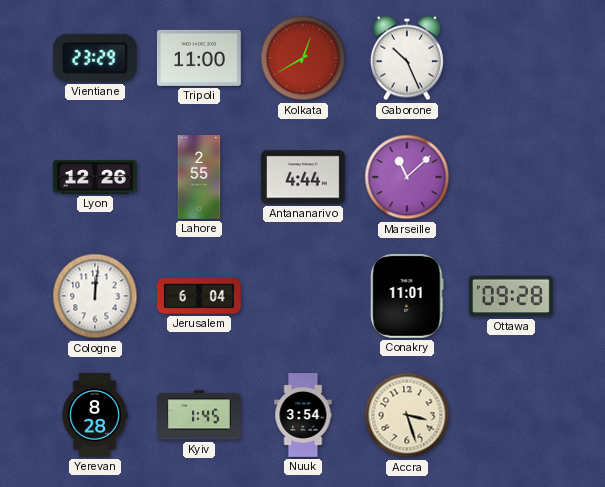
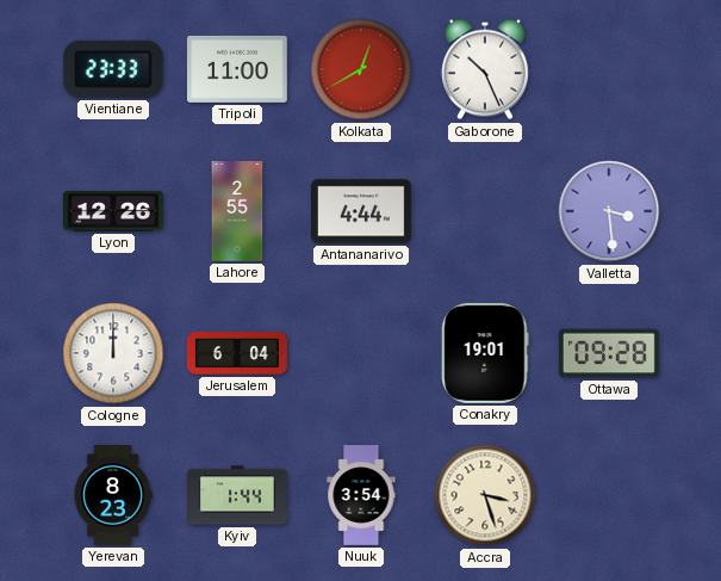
Vientiane: 23:29 -> 23:33
Marseille: 11:08 -> none
Valletta: none -> 3:29
Cologne: 12:01 -> 12:00
Conakry: 11:01 -> 19:01
Yerevan: 8:28 -> 8:23
Kyiv: 1:45 -> 1:44
